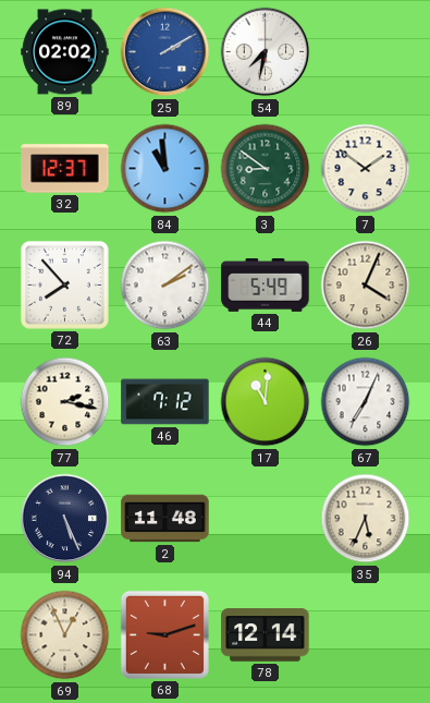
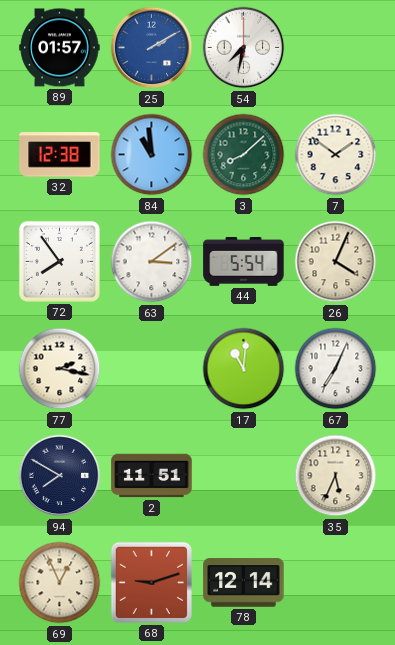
89: 02:02 -> 01:57
32: 12:37 -> 12:38
3: 8:51 -> 8:08
72: 7:53 -> 7:54
63: 2:09 -> 3:09
44: 5:49 -> 5:54
46: 7:12 -> none
94: 5:26 -> 7:50
2: 11:48 -> 11:51
